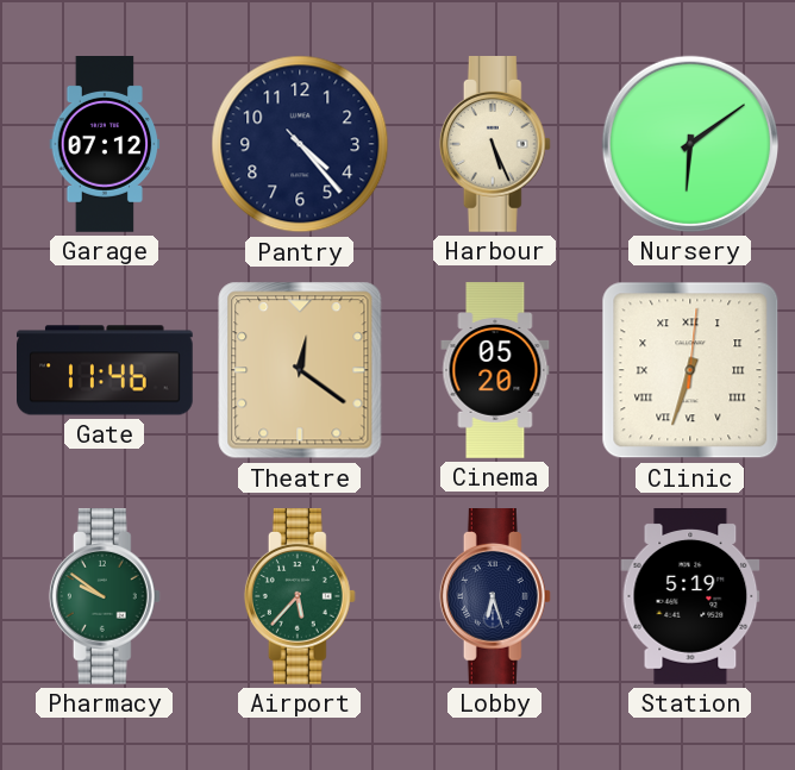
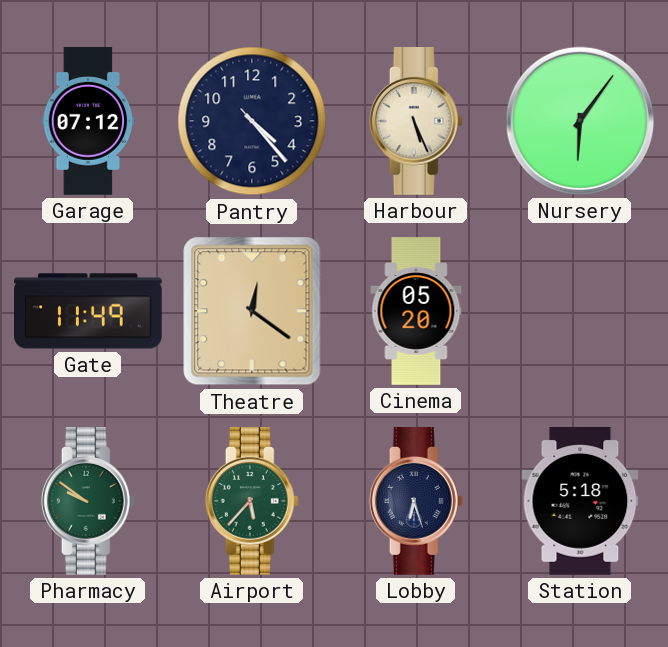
Nursery: 6:09 -> 6:06
Gate: 11:46 -> 11:49
Clinic: 6:33 -> none
Station: 5:19 -> 5:18
